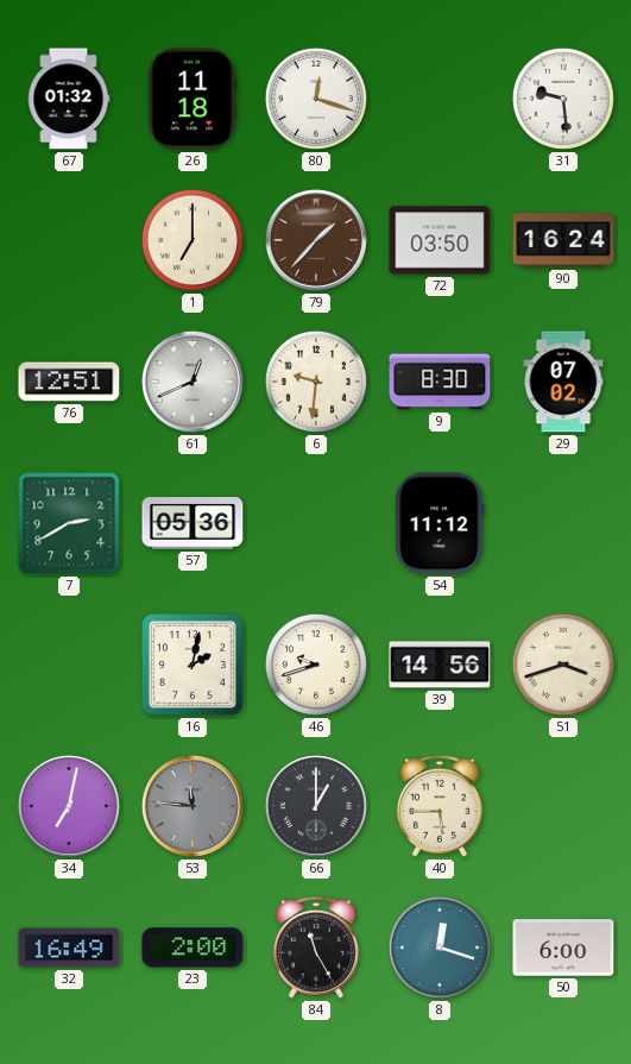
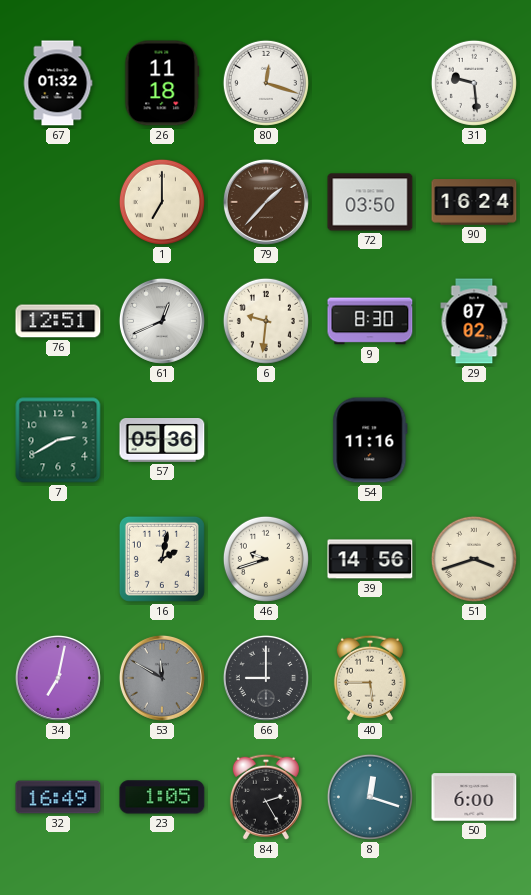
54: 11:12 -> 11:16
53: 11:46 -> 11:50
66: 1:00 -> 9:00
23: 2:00 -> 1:05
84: 11:25 -> 2:25
